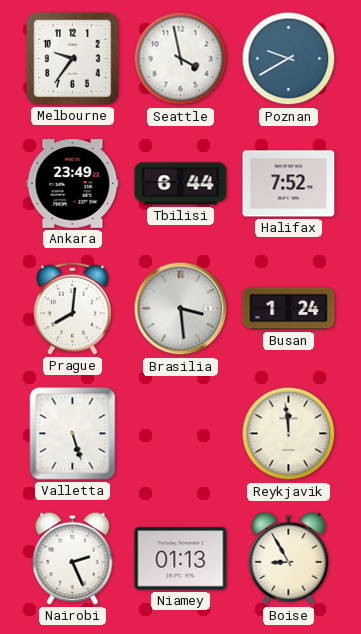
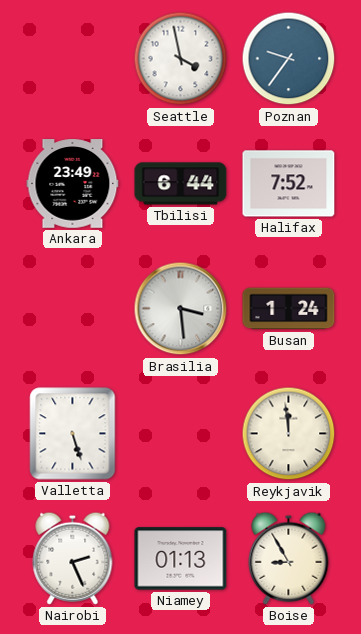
Melbourne: 9:36 -> none
Poznan: 9:40 -> 9:36
Prague: 8:01 -> none
